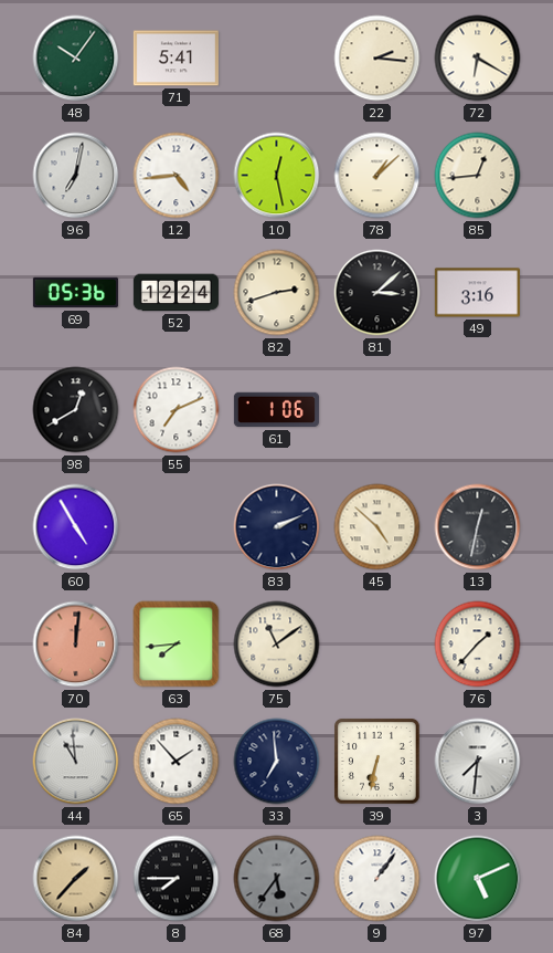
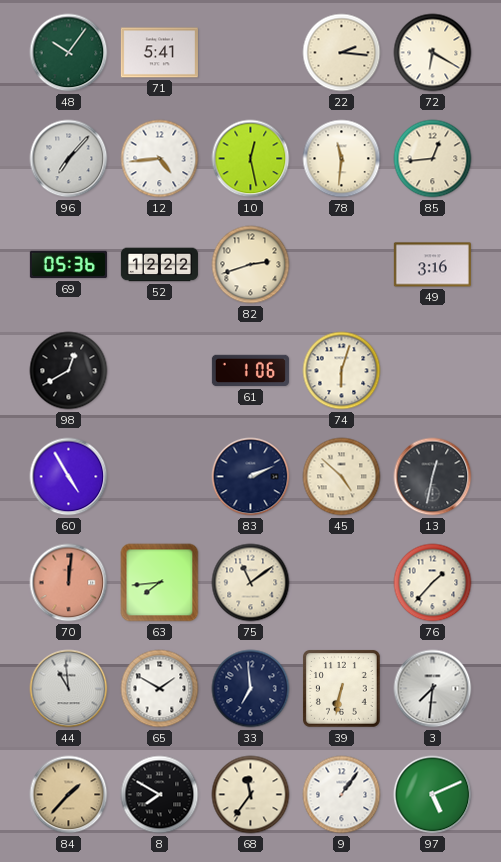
96: 7:02 -> 7:07
78: 1:08 -> 11:31
52: 12:24 -> 12:22
81: 3:08 -> none
55: 7:11 -> none
74: none -> 6:03
65: 1:53 -> 1:50
8: 7:45 -> 7:50
68: 5:36 -> 11:36
68 dial: grey -> cream
